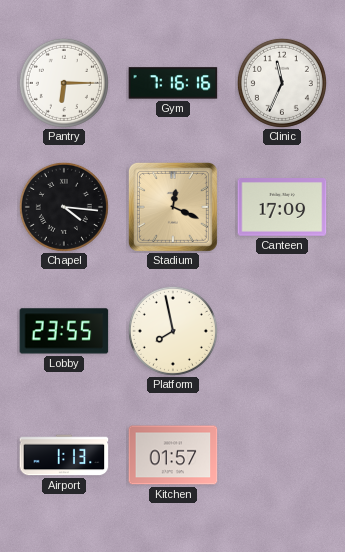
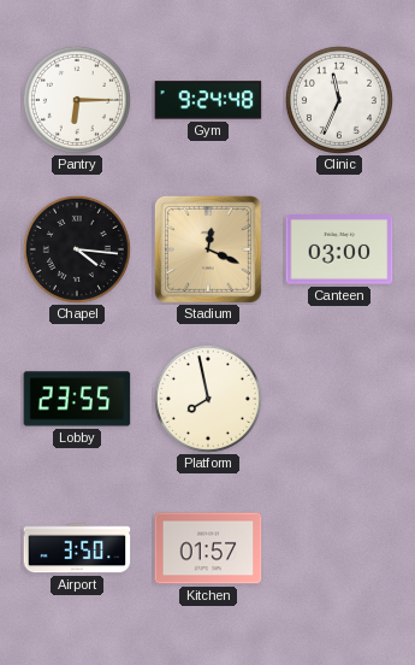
Gym: 7:16 -> 9:24
Canteen: 17:09 -> 03:00
Airport: 1:13 -> 3:50
